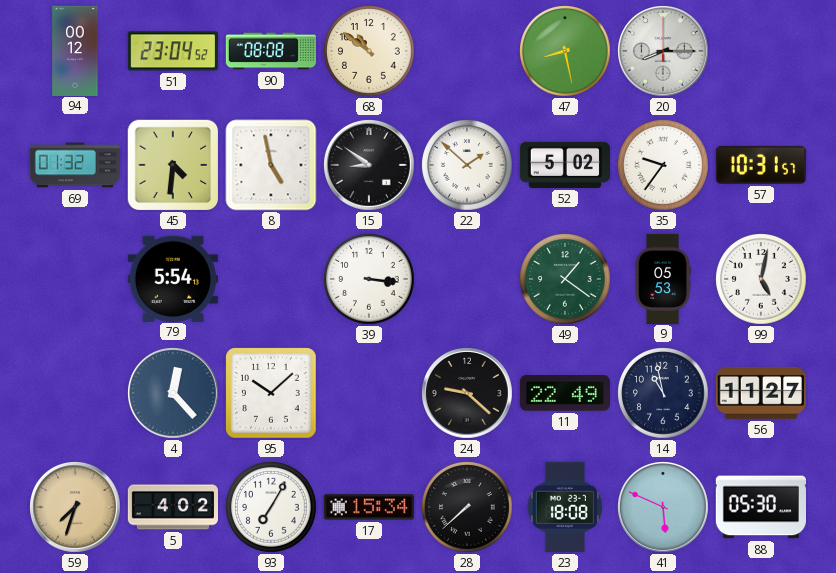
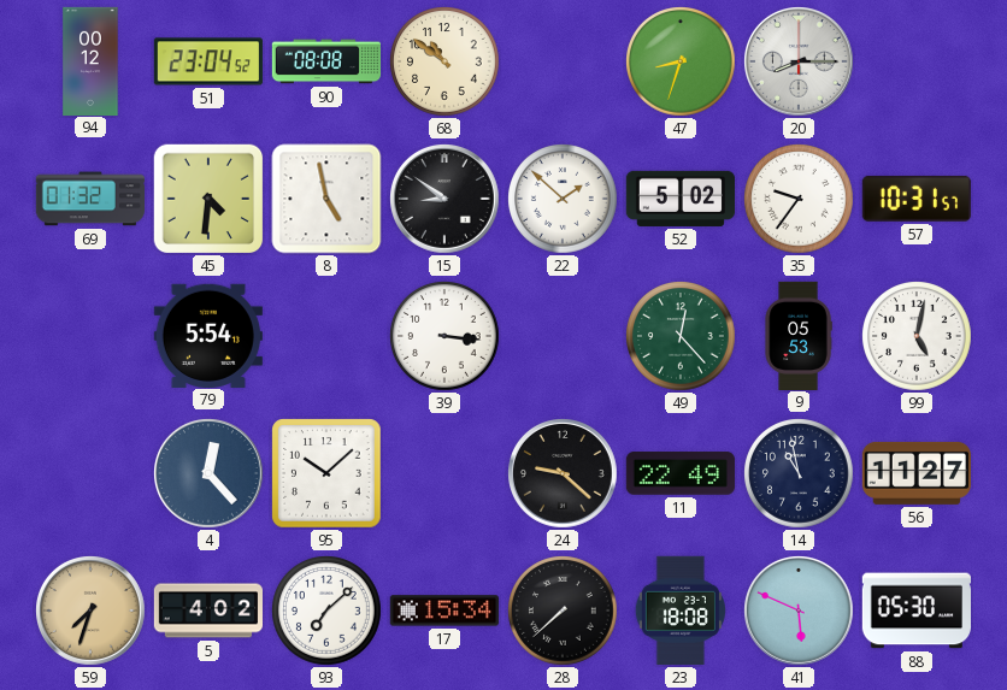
47: 8:28 -> 8:33
49: 1:21 -> 12:23
93: 7:05 -> 7:08
